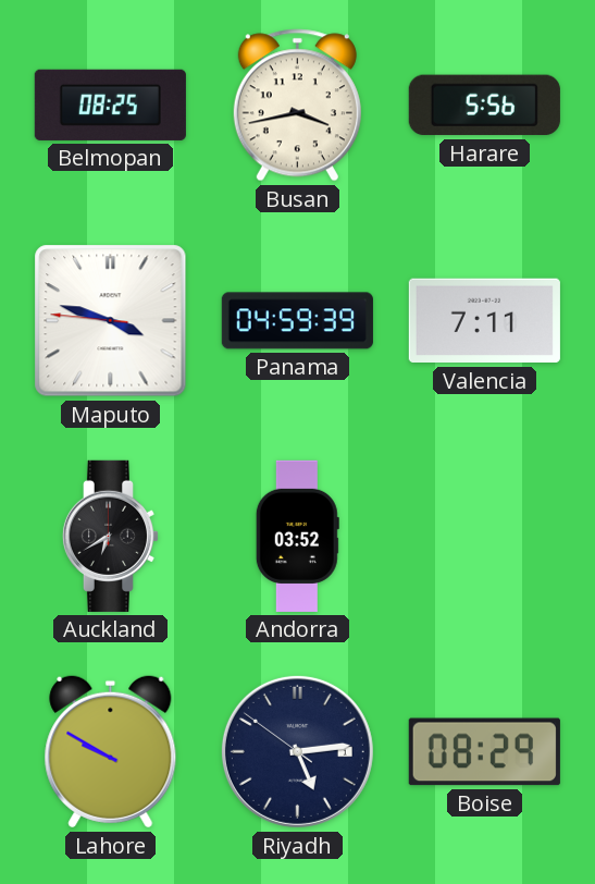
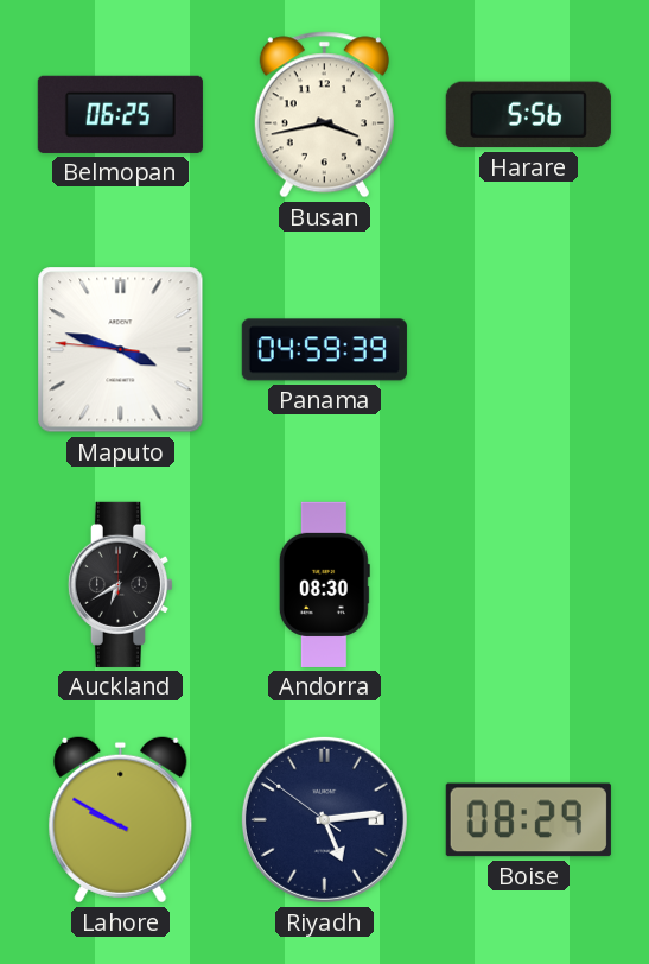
Belmopan: 08:25 -> 06:25
Valencia: 7:11 -> none
Andorra: 03:52 -> 08:30
